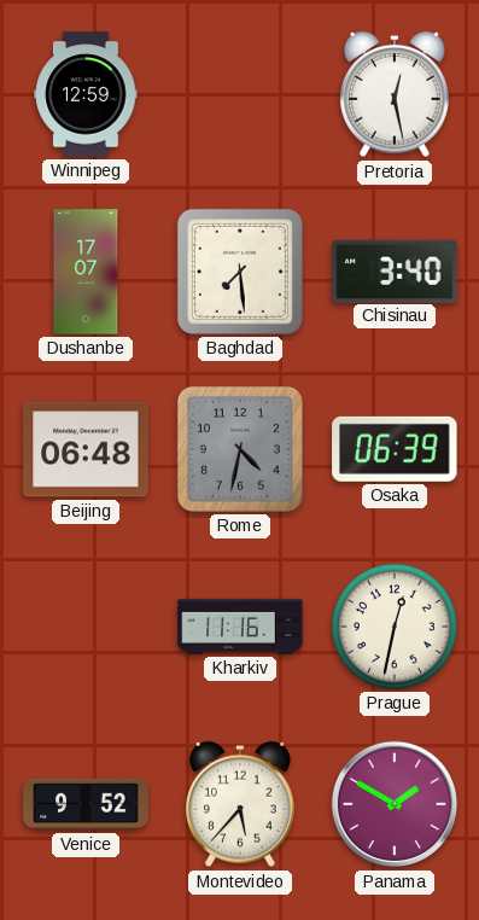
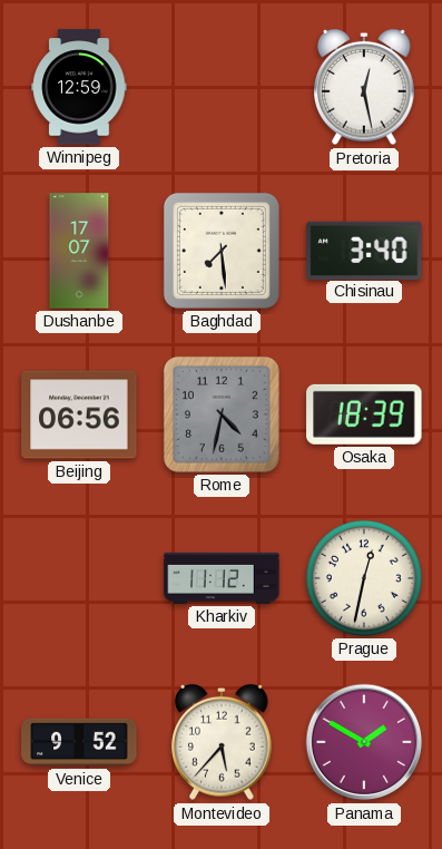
Beijing: 06:48 -> 06:56
Osaka: 06:39 -> 18:39
Kharkiv: 11:16 -> 11:12
